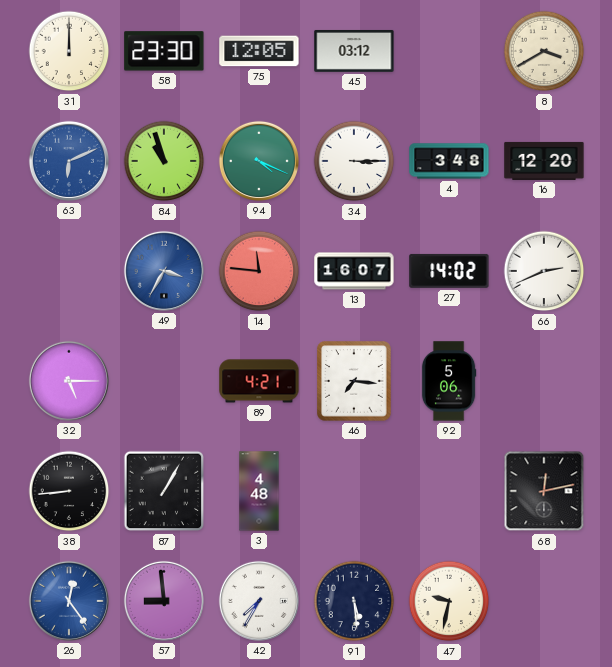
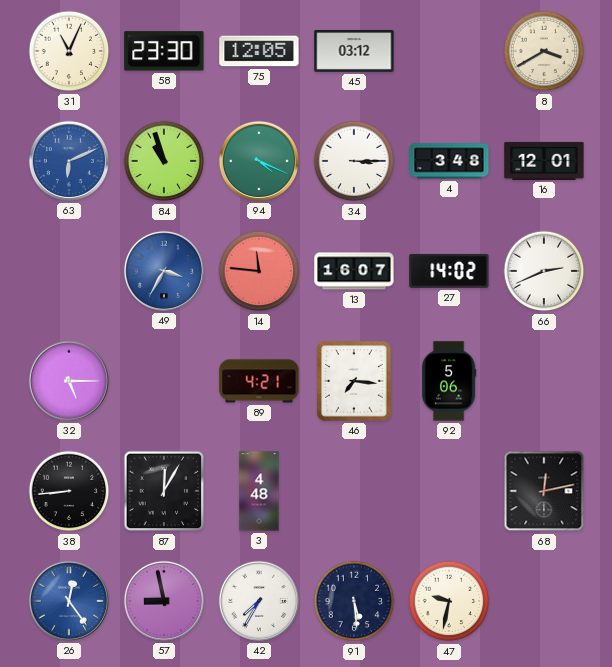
31: 12:00 -> 11:04
16: 12:20 -> 12:01
87: 1:05 -> 12:05
57: 8:59 -> 8:58
